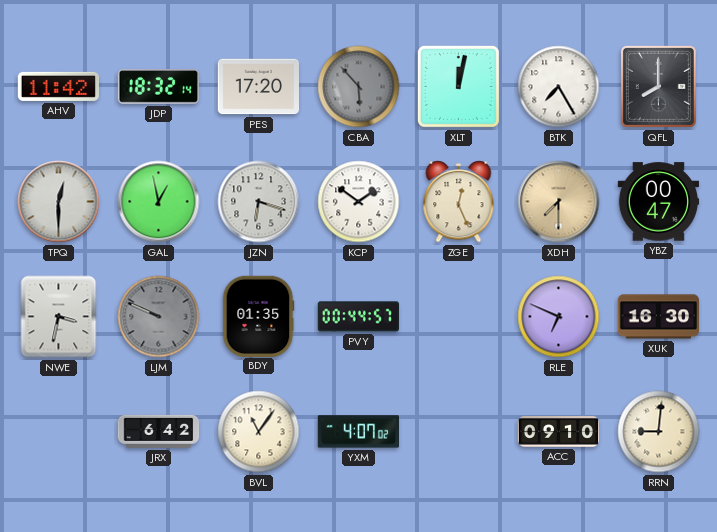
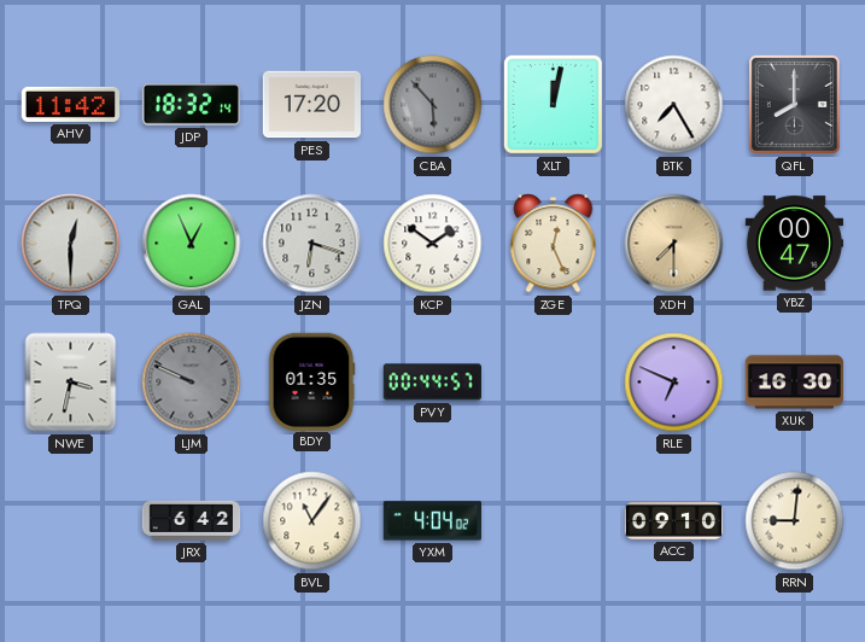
GAL: 12:58 -> 12:56
YXM: 4:07 -> 4:04
